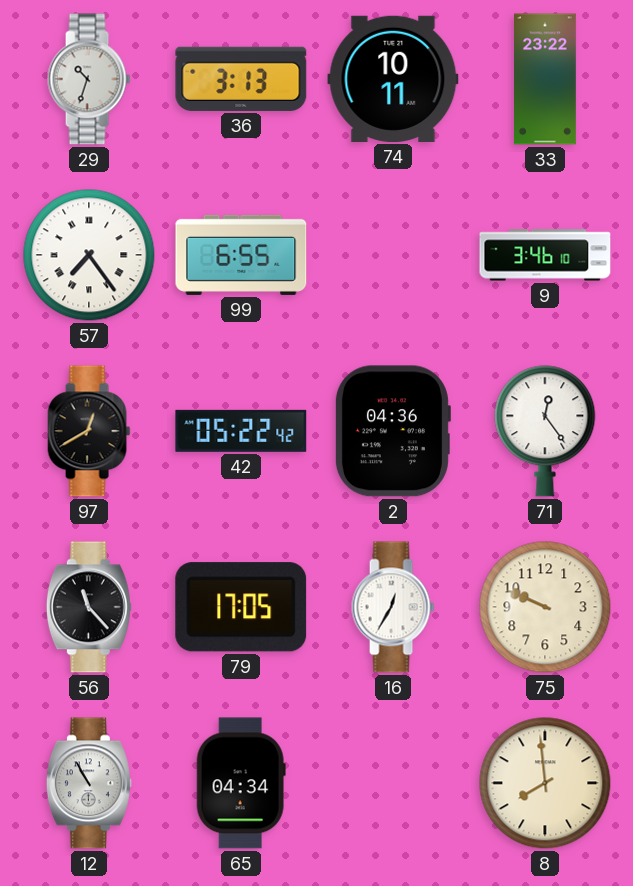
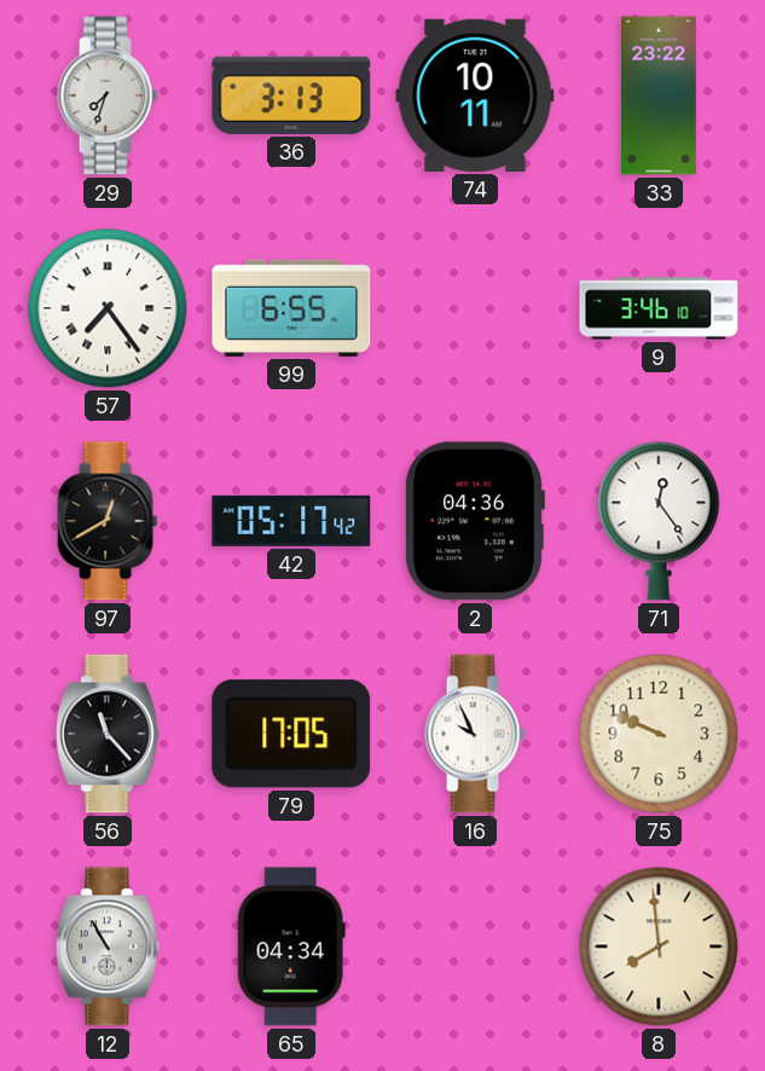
29: 10:33 -> 7:33
42: 05:22 -> 05:17
16: 12:35 -> 9:56
